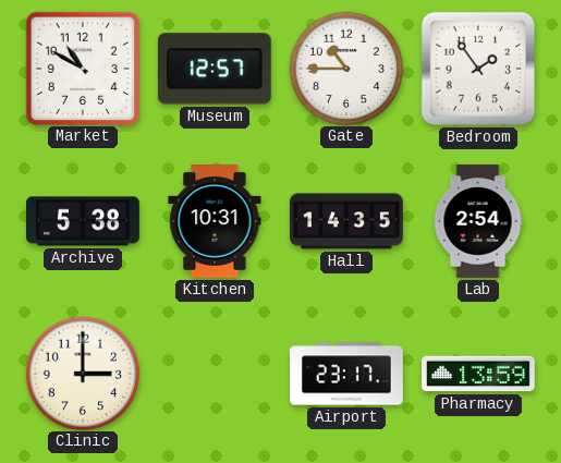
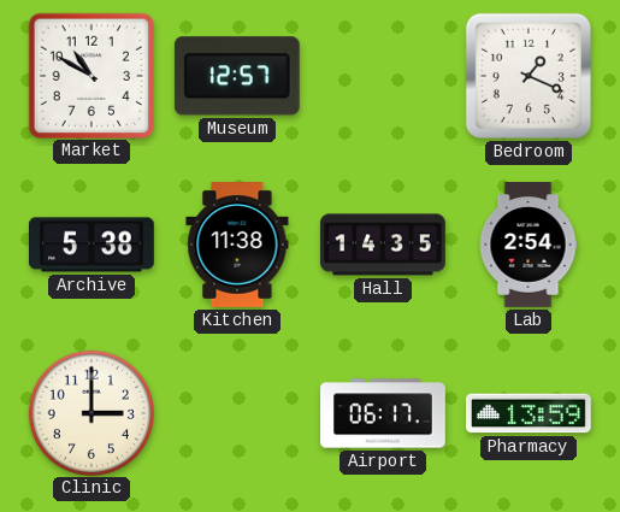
Gate: 10:45 -> none
Bedroom: 1:54 -> 1:19
Kitchen: 10:31 -> 11:38
Airport: 23:17 -> 06:17
